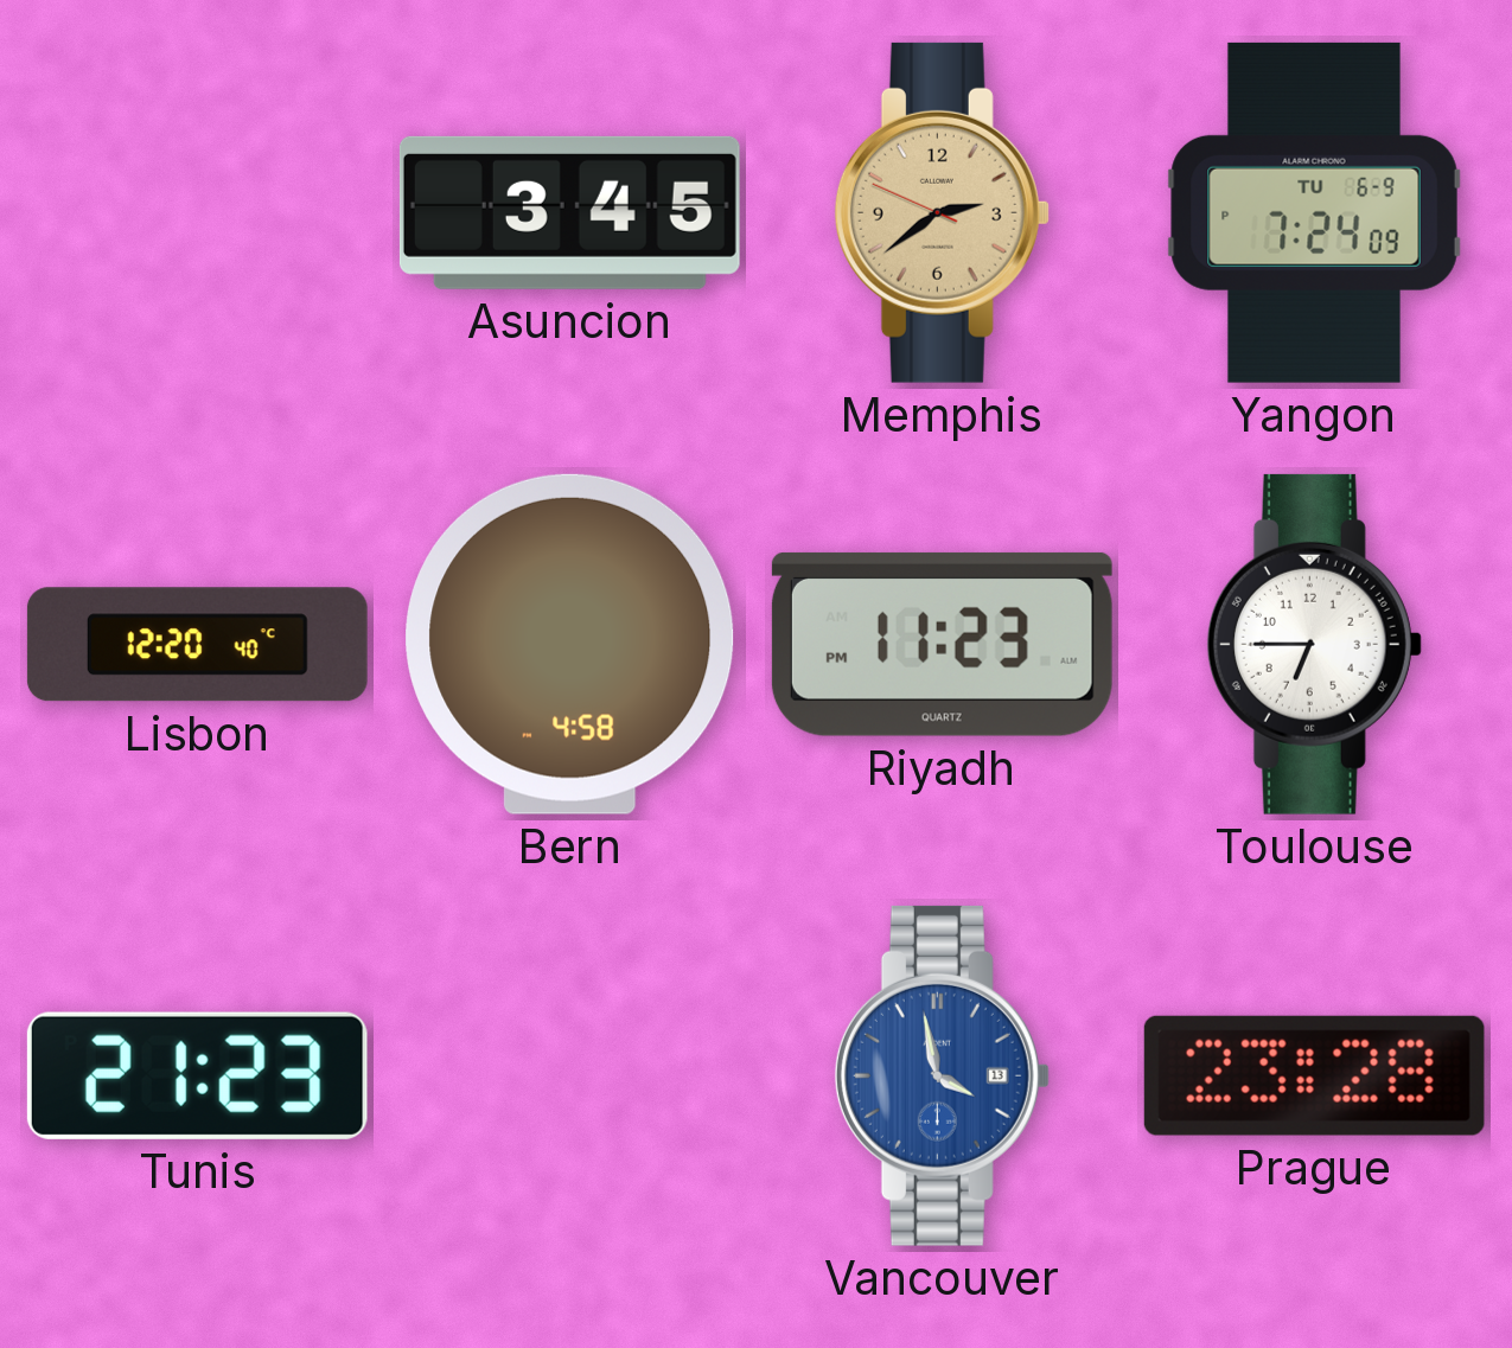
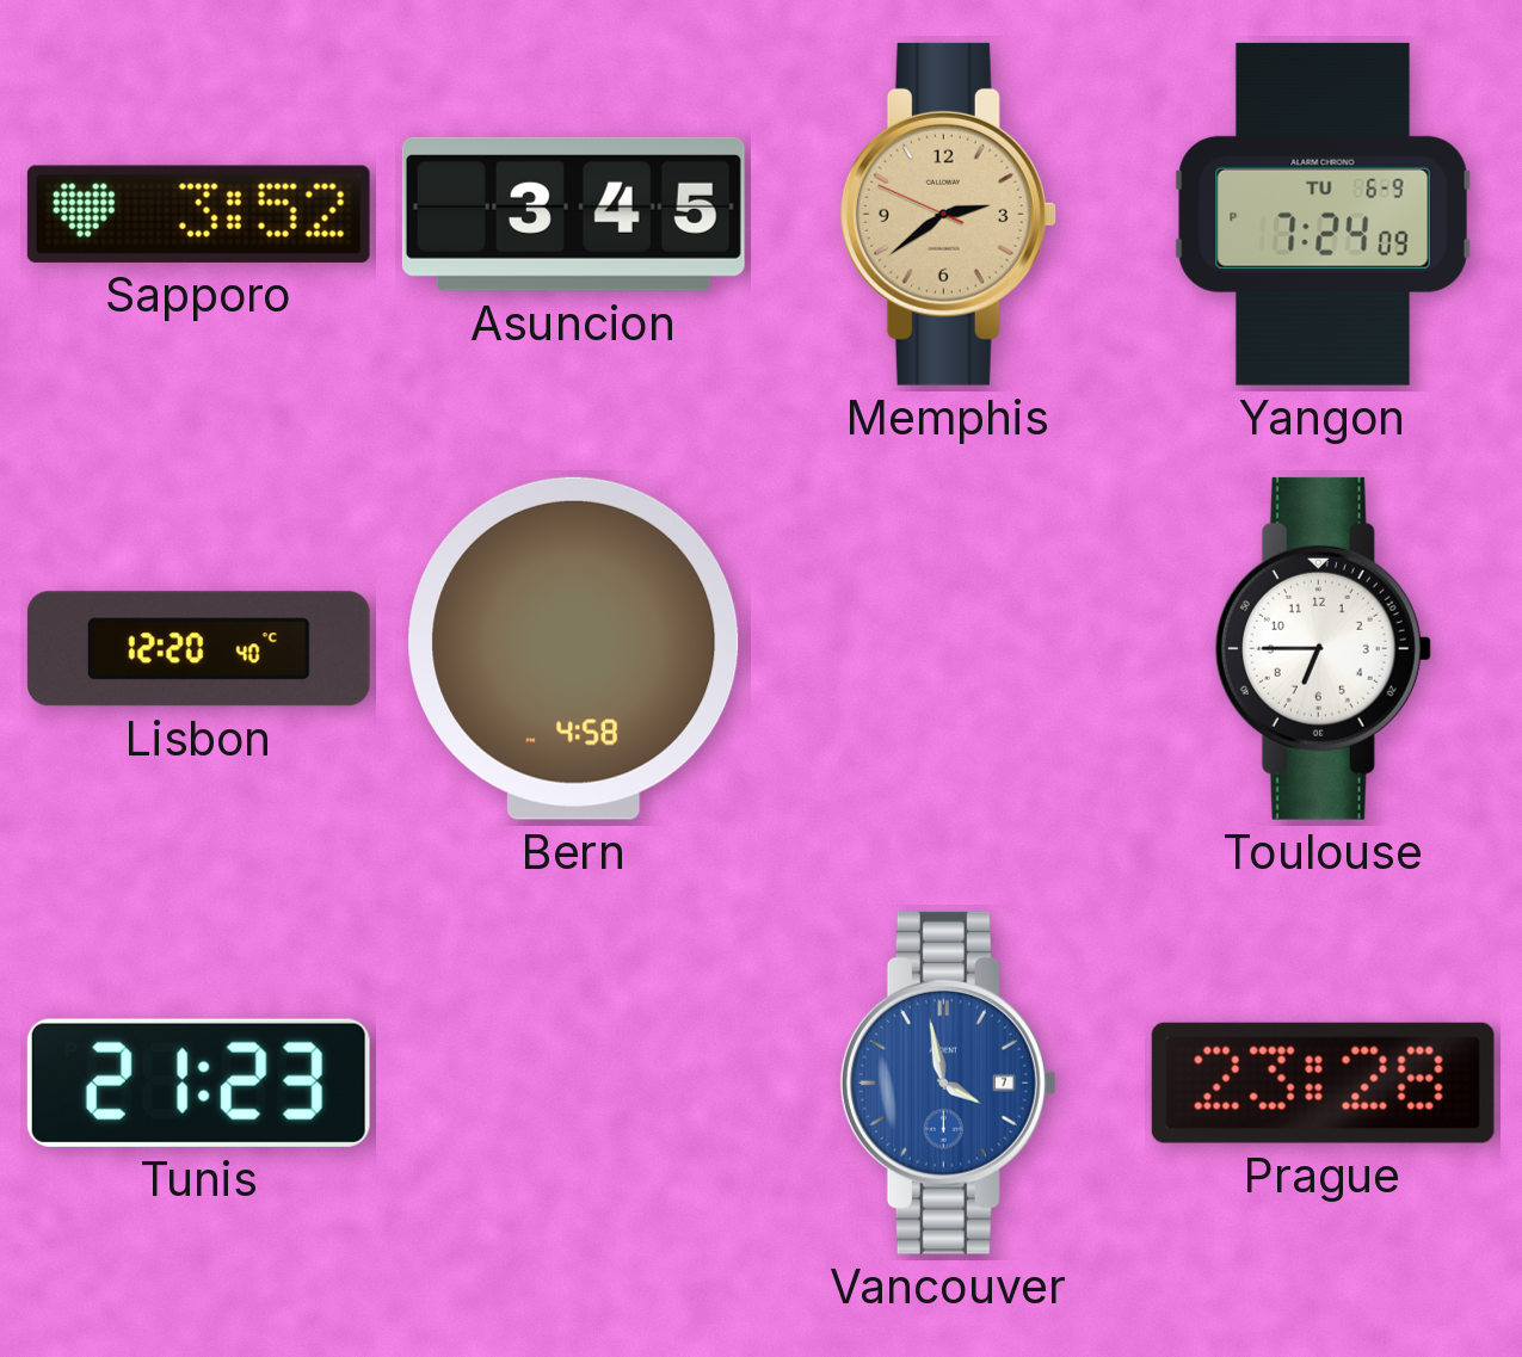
Sapporo: none -> 3:52
Riyadh: 11:23 -> none
Vancouver date: 13 -> 7
